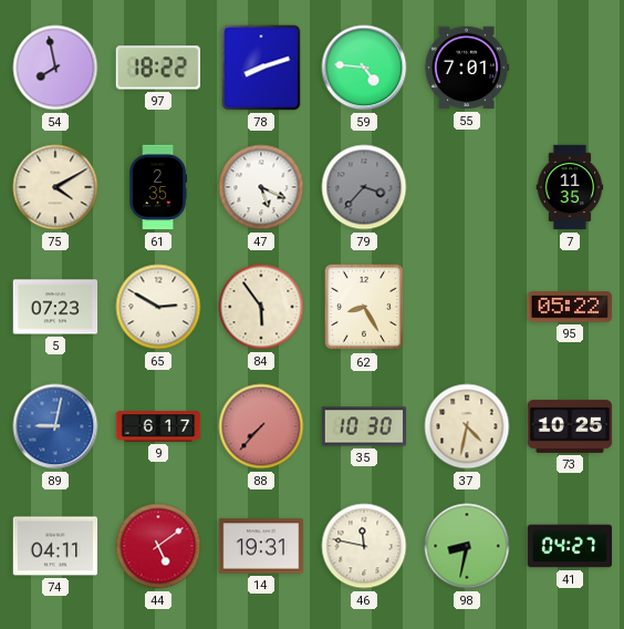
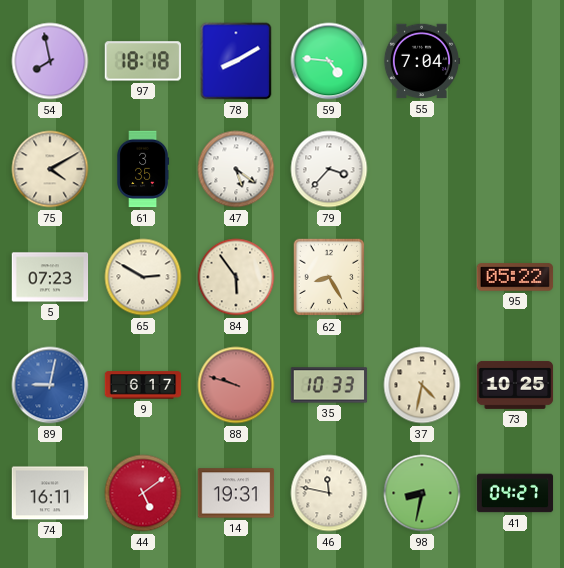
97: 18:22 -> 18:18
78: 8:12 -> 8:10
55: 7:01 -> 7:04
61: 2:35 -> 3:35
47: 5:19 -> 5:21
79 dial: grey -> white
7: 11:35 -> none
88: 7:37 -> 9:48
35: 10:30 -> 10:33
74: 04:11 -> 16:11
